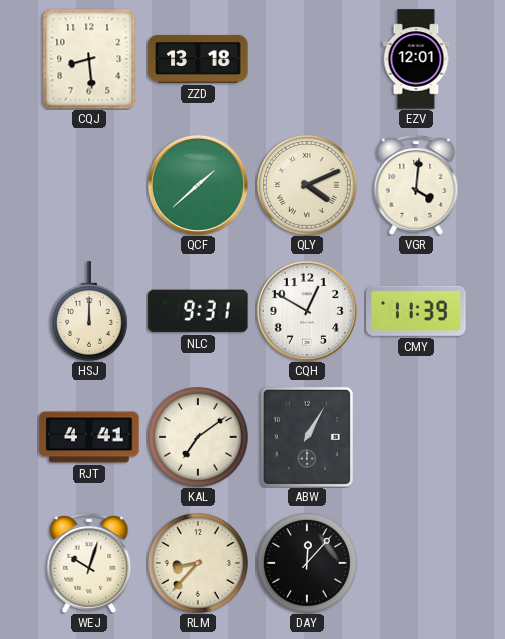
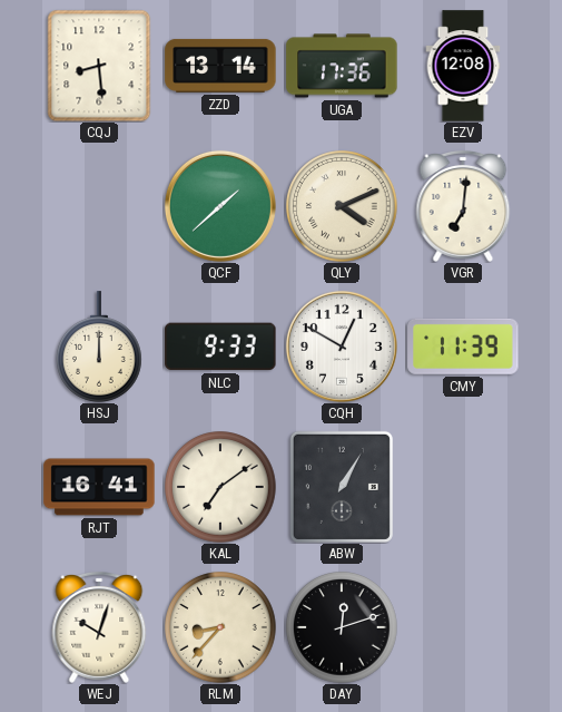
ZZD: 13:18 -> 13:14
UGA: none -> 17:36
EZV: 12:01 -> 12:08
VGR: 4:01 -> 7:01
NLC: 9:31 -> 9:33
RJT: 4:41 -> 16:41
DAY: 12:07 -> 12:12
